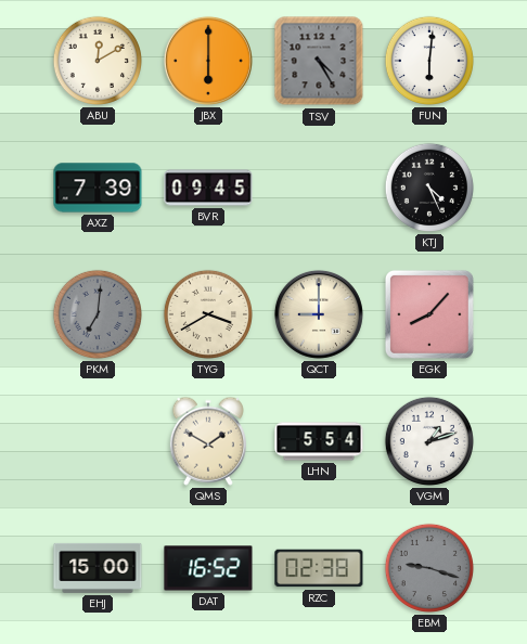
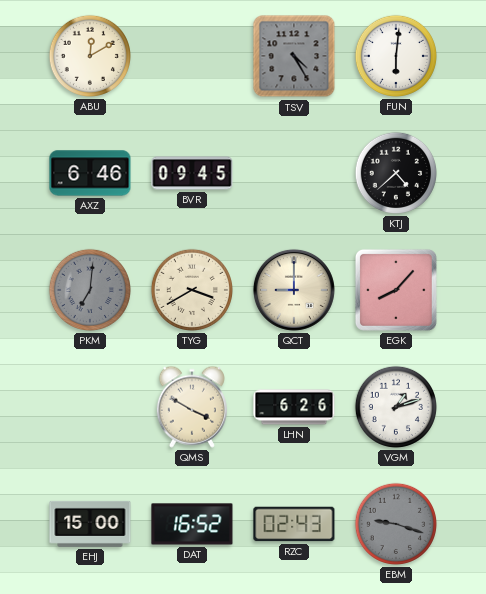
JBX: 6:00 -> none
AXZ: 7:39 -> 6:46
KTJ: 4:26 -> 4:38
QMS: 1:50 -> 3:50
LHN: 5:54 -> 6:26
RZC: 02:38 -> 02:43
